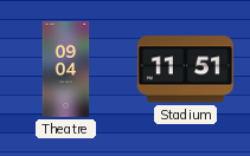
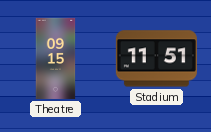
Theatre: 09:04 -> 09:15
